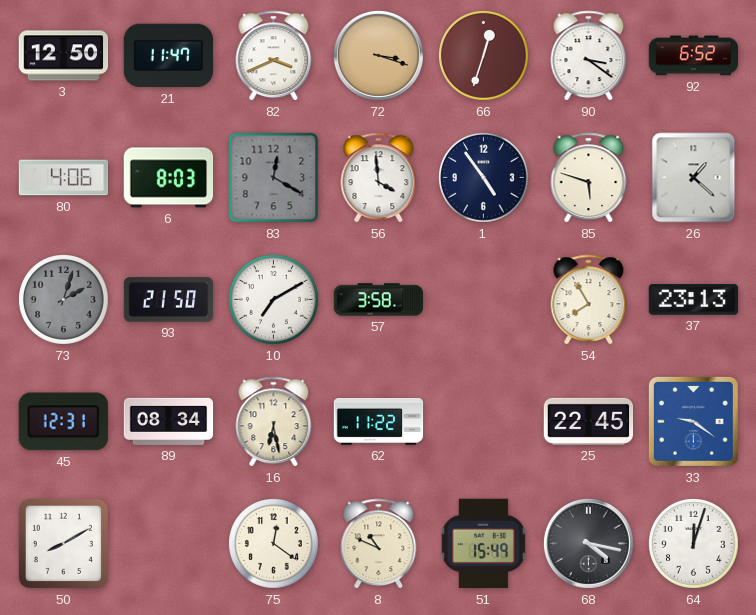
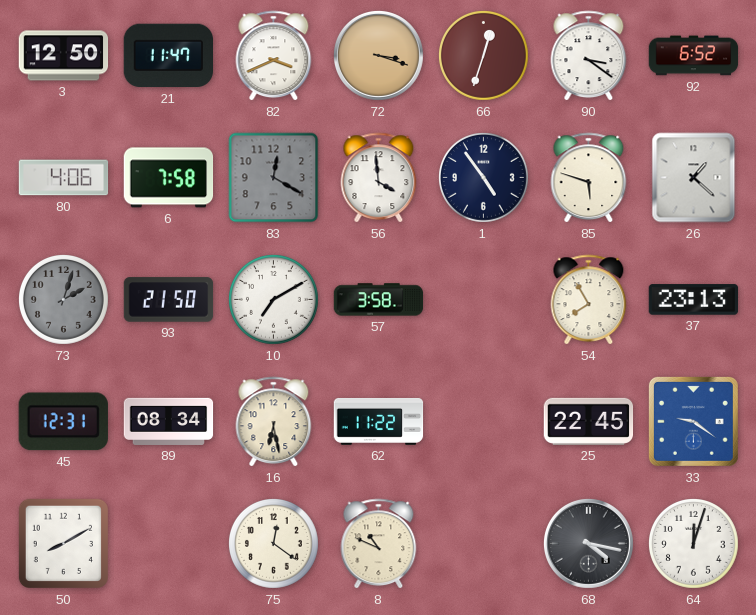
6: 8:03 -> 7:58
51: 15:49 -> none
